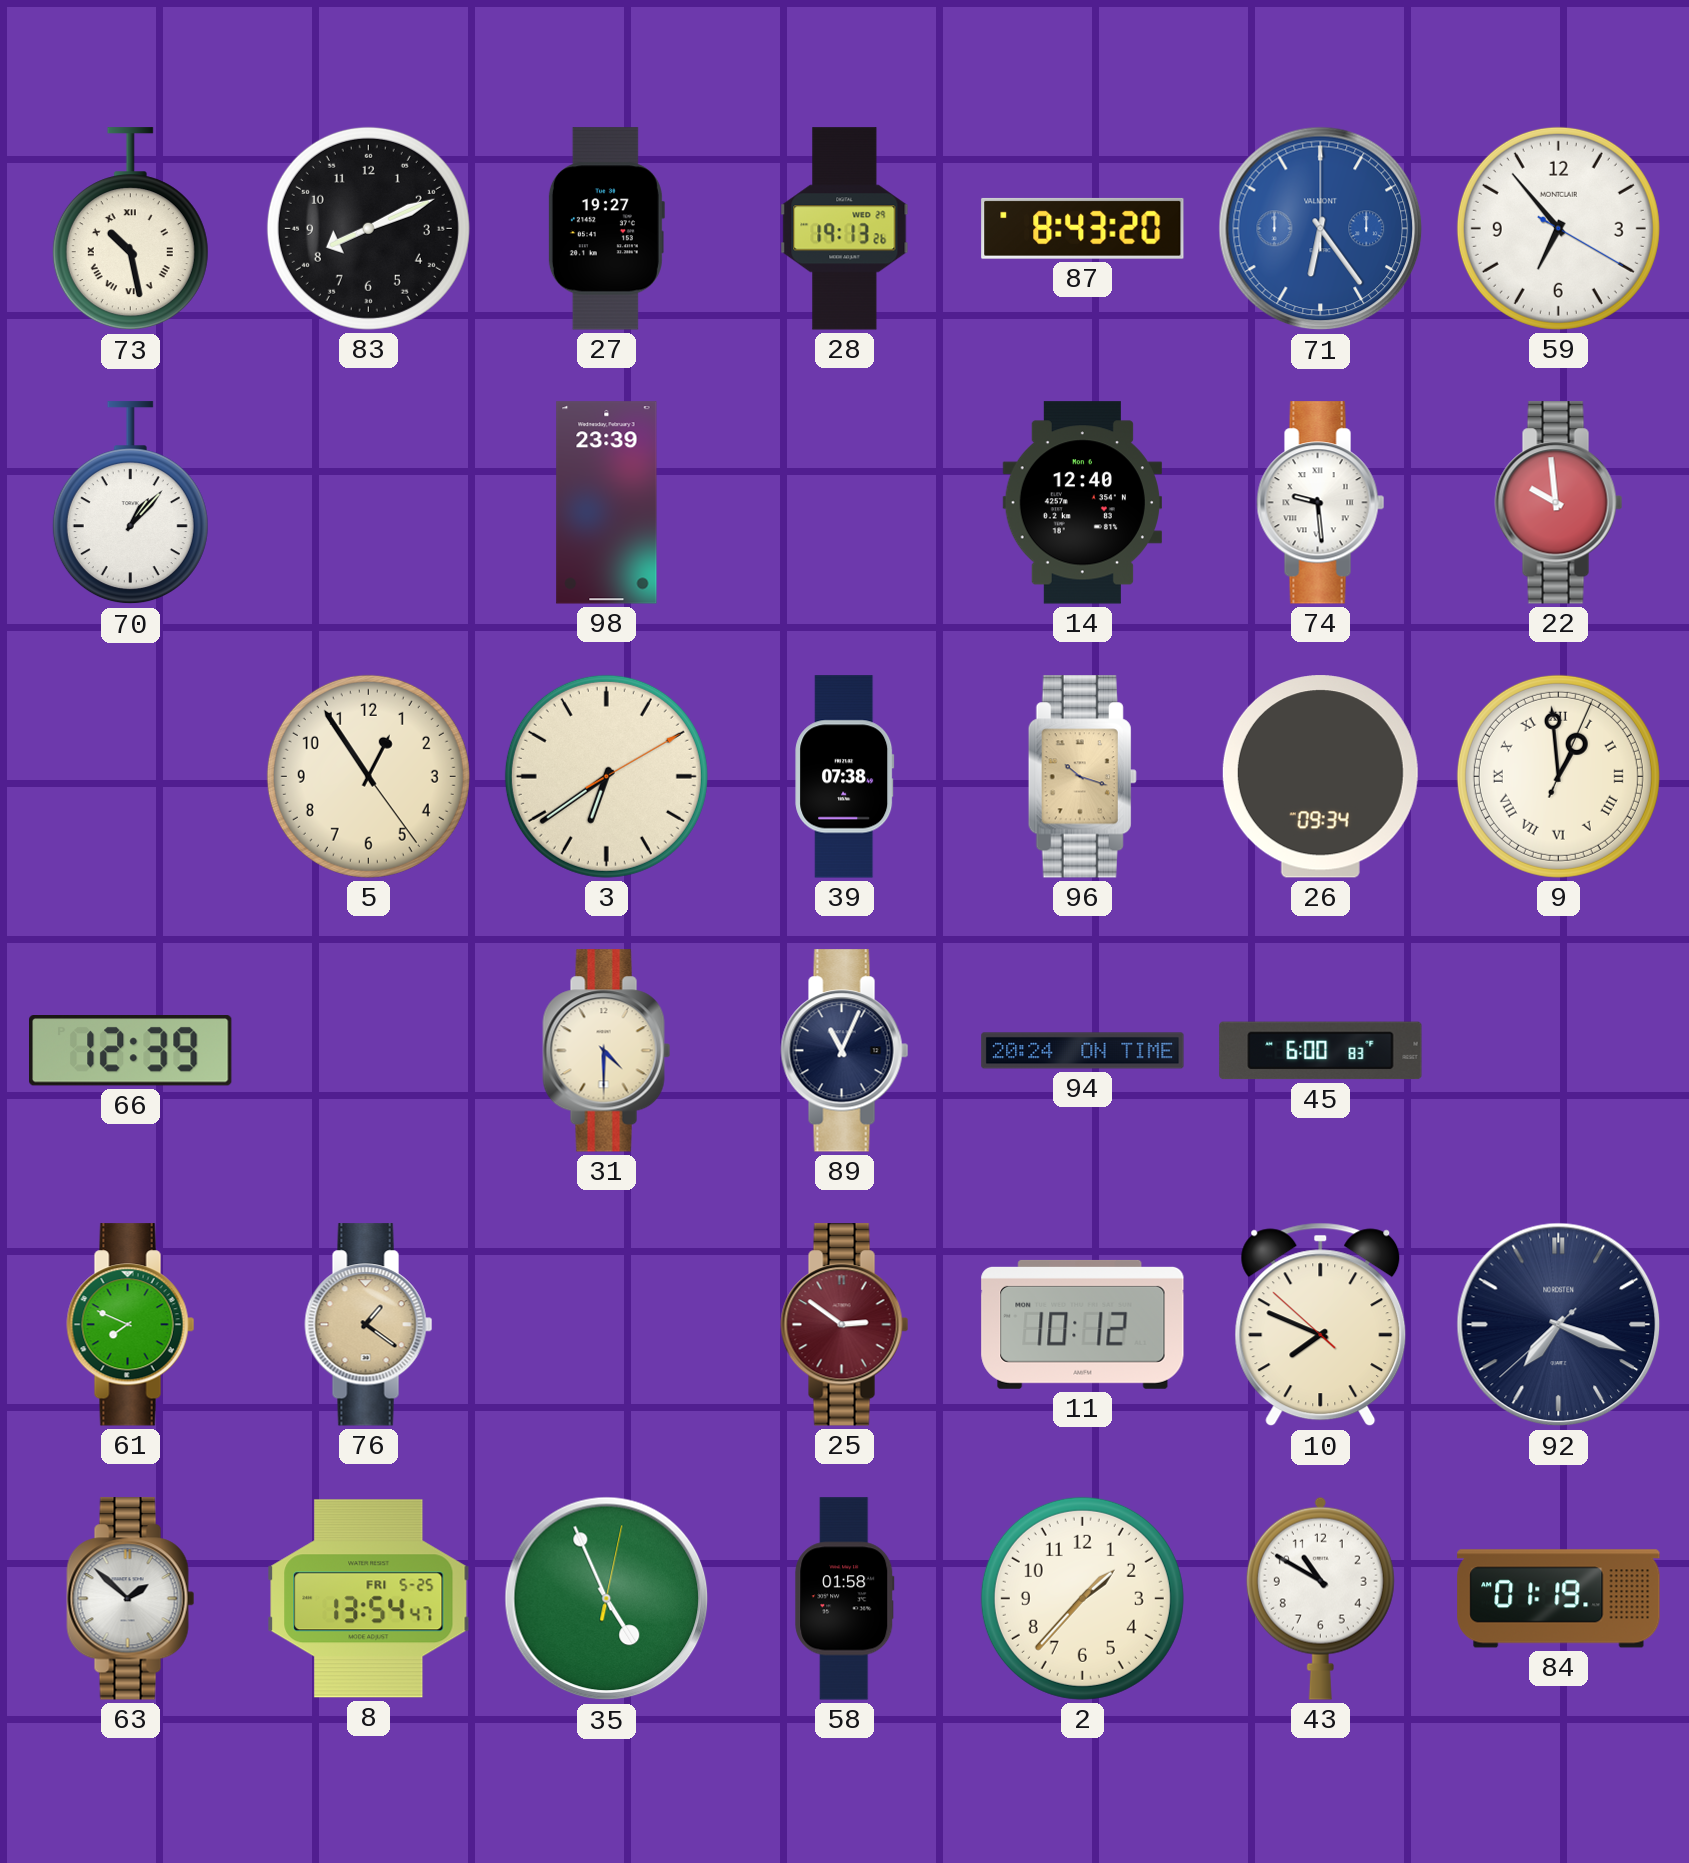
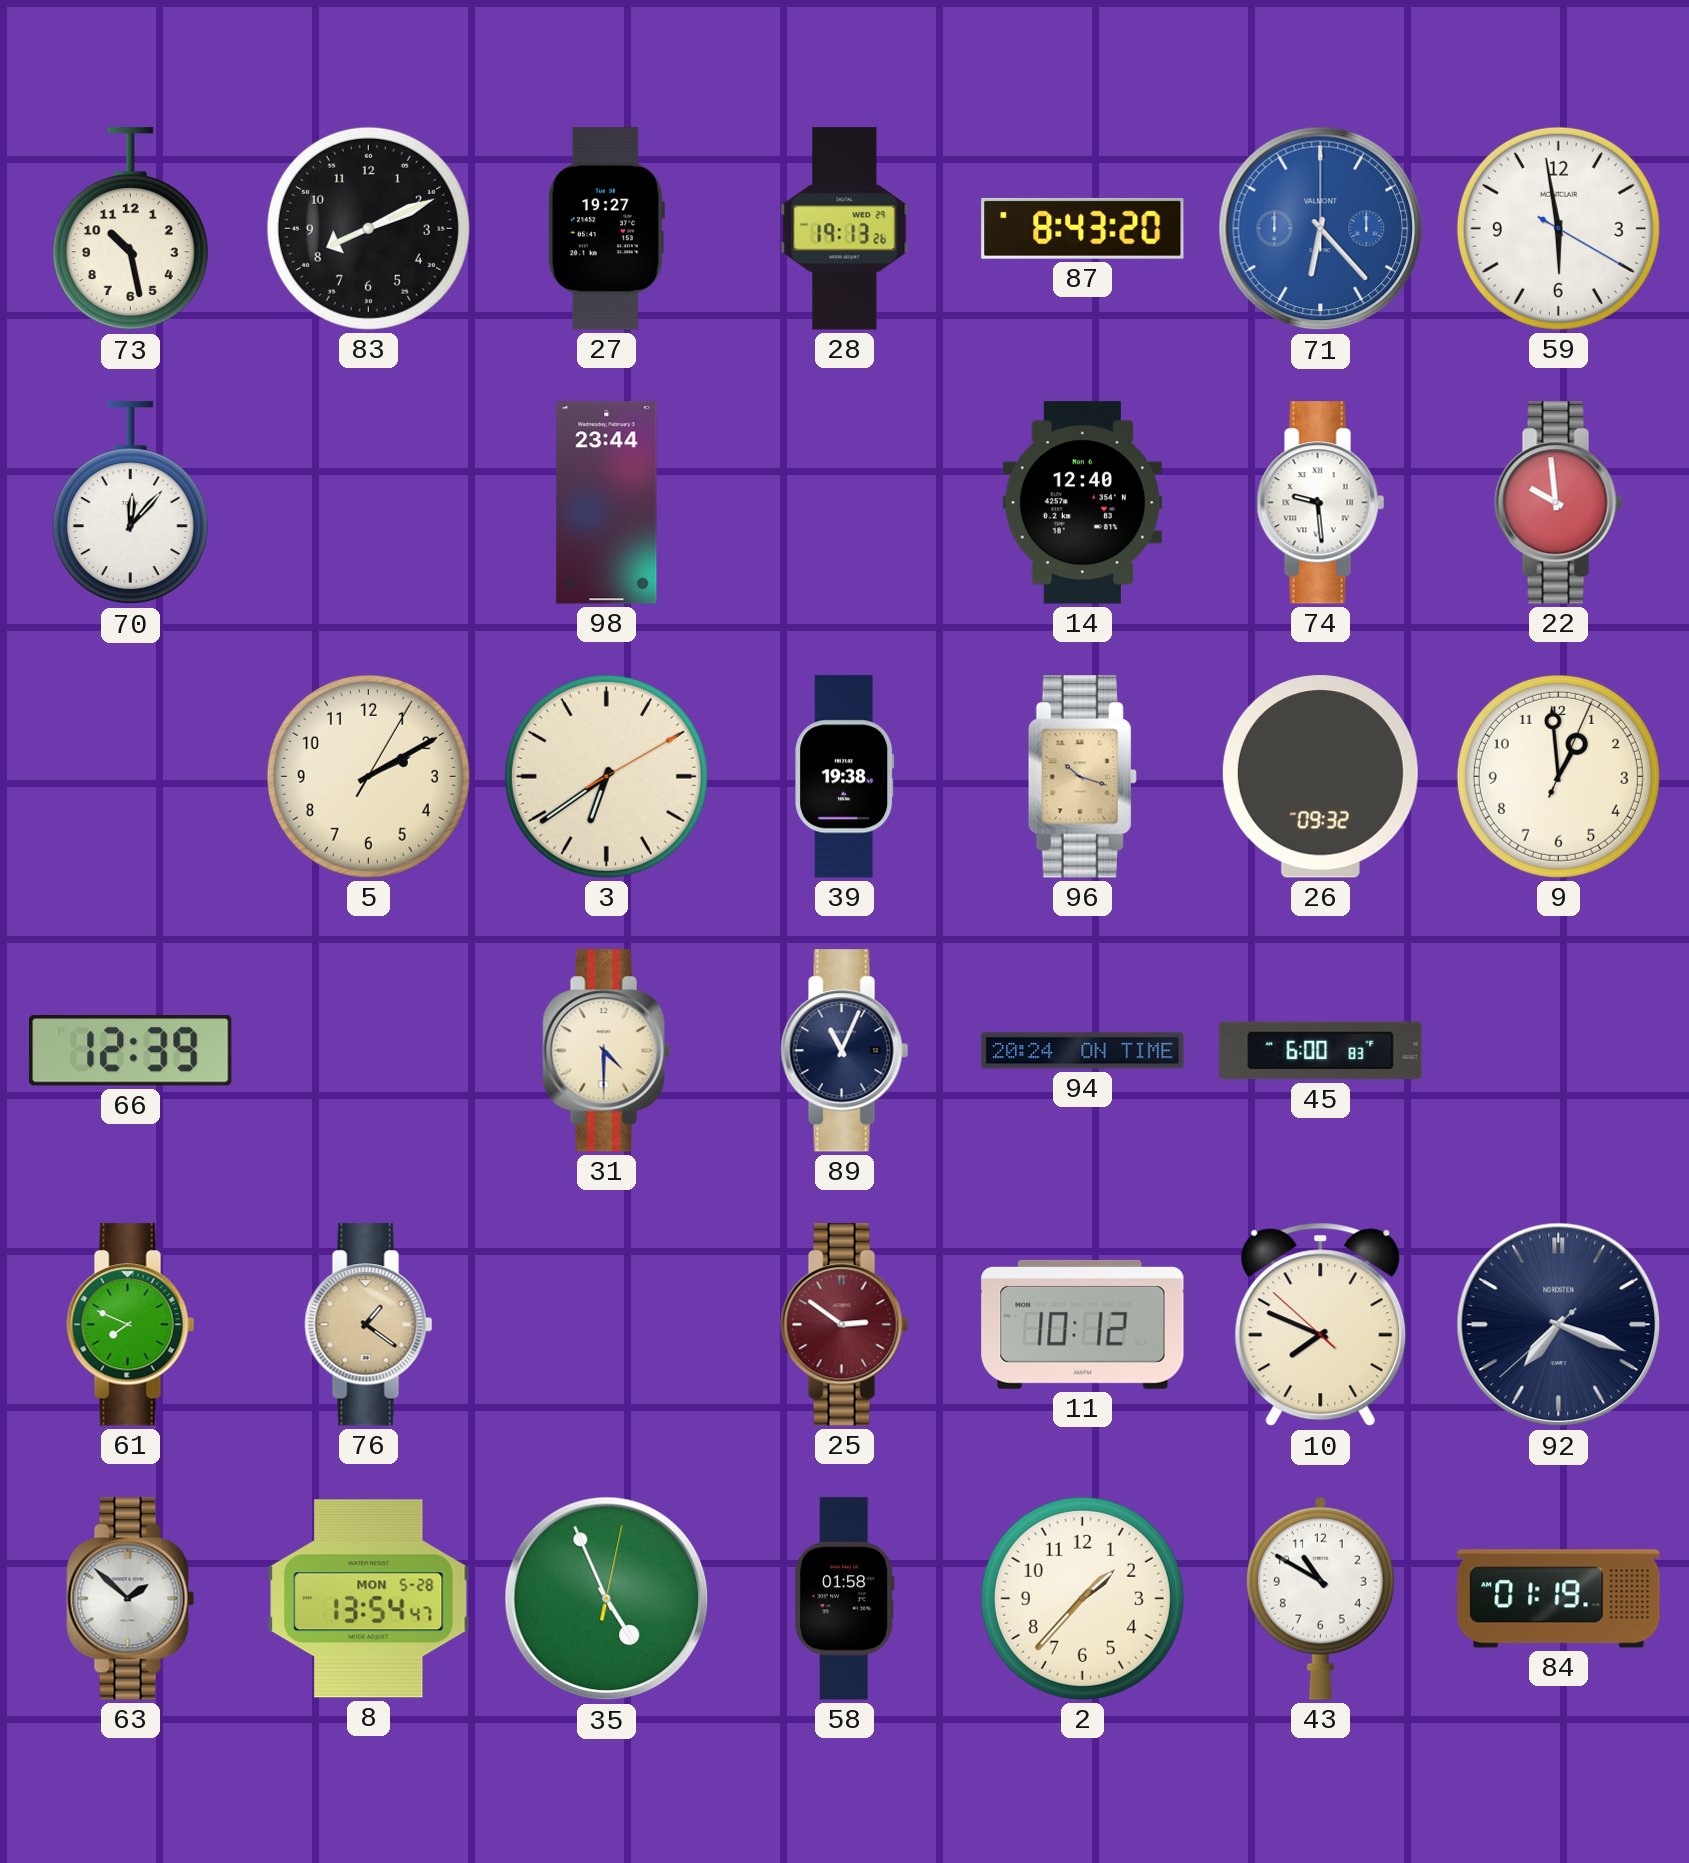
73 numerals: Roman -> Arabic
71: 6:24 -> 6:23
59: 6:53 -> 5:58
70: 1:07 -> 12:07
98: 23:39 -> 23:44
5: 12:54 -> 2:10
39: 07:38 -> 19:38
26: 09:34 -> 09:32
9 numerals: Roman -> Arabic
8 date: FRI 5-25 -> MON 5-28
